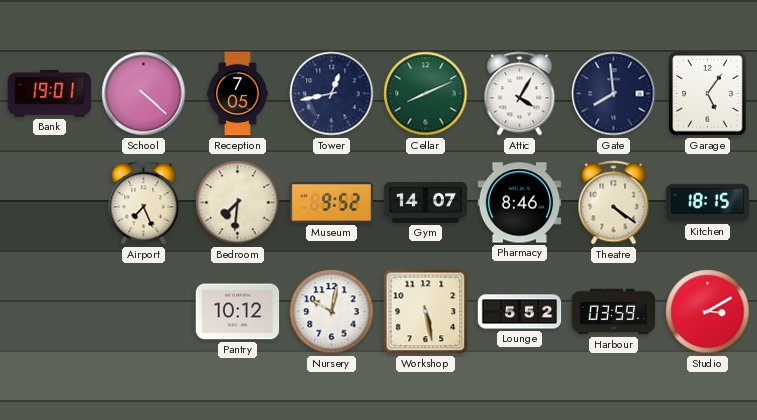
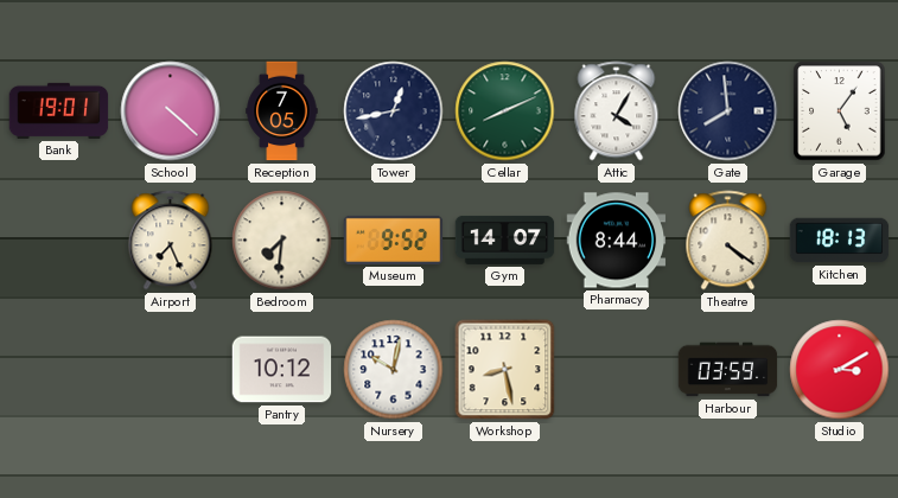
Pharmacy: 8:46 -> 8:44
Kitchen: 18:15 -> 18:13
Workshop: 5:28 -> 8:28
Lounge: 5:52 -> none
